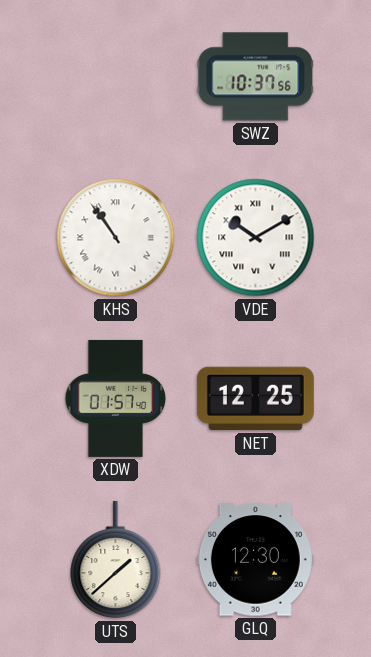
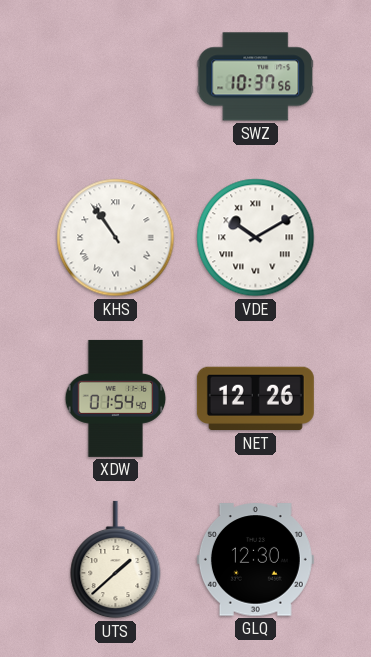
XDW: 01:57 -> 01:54
NET: 12:25 -> 12:26
